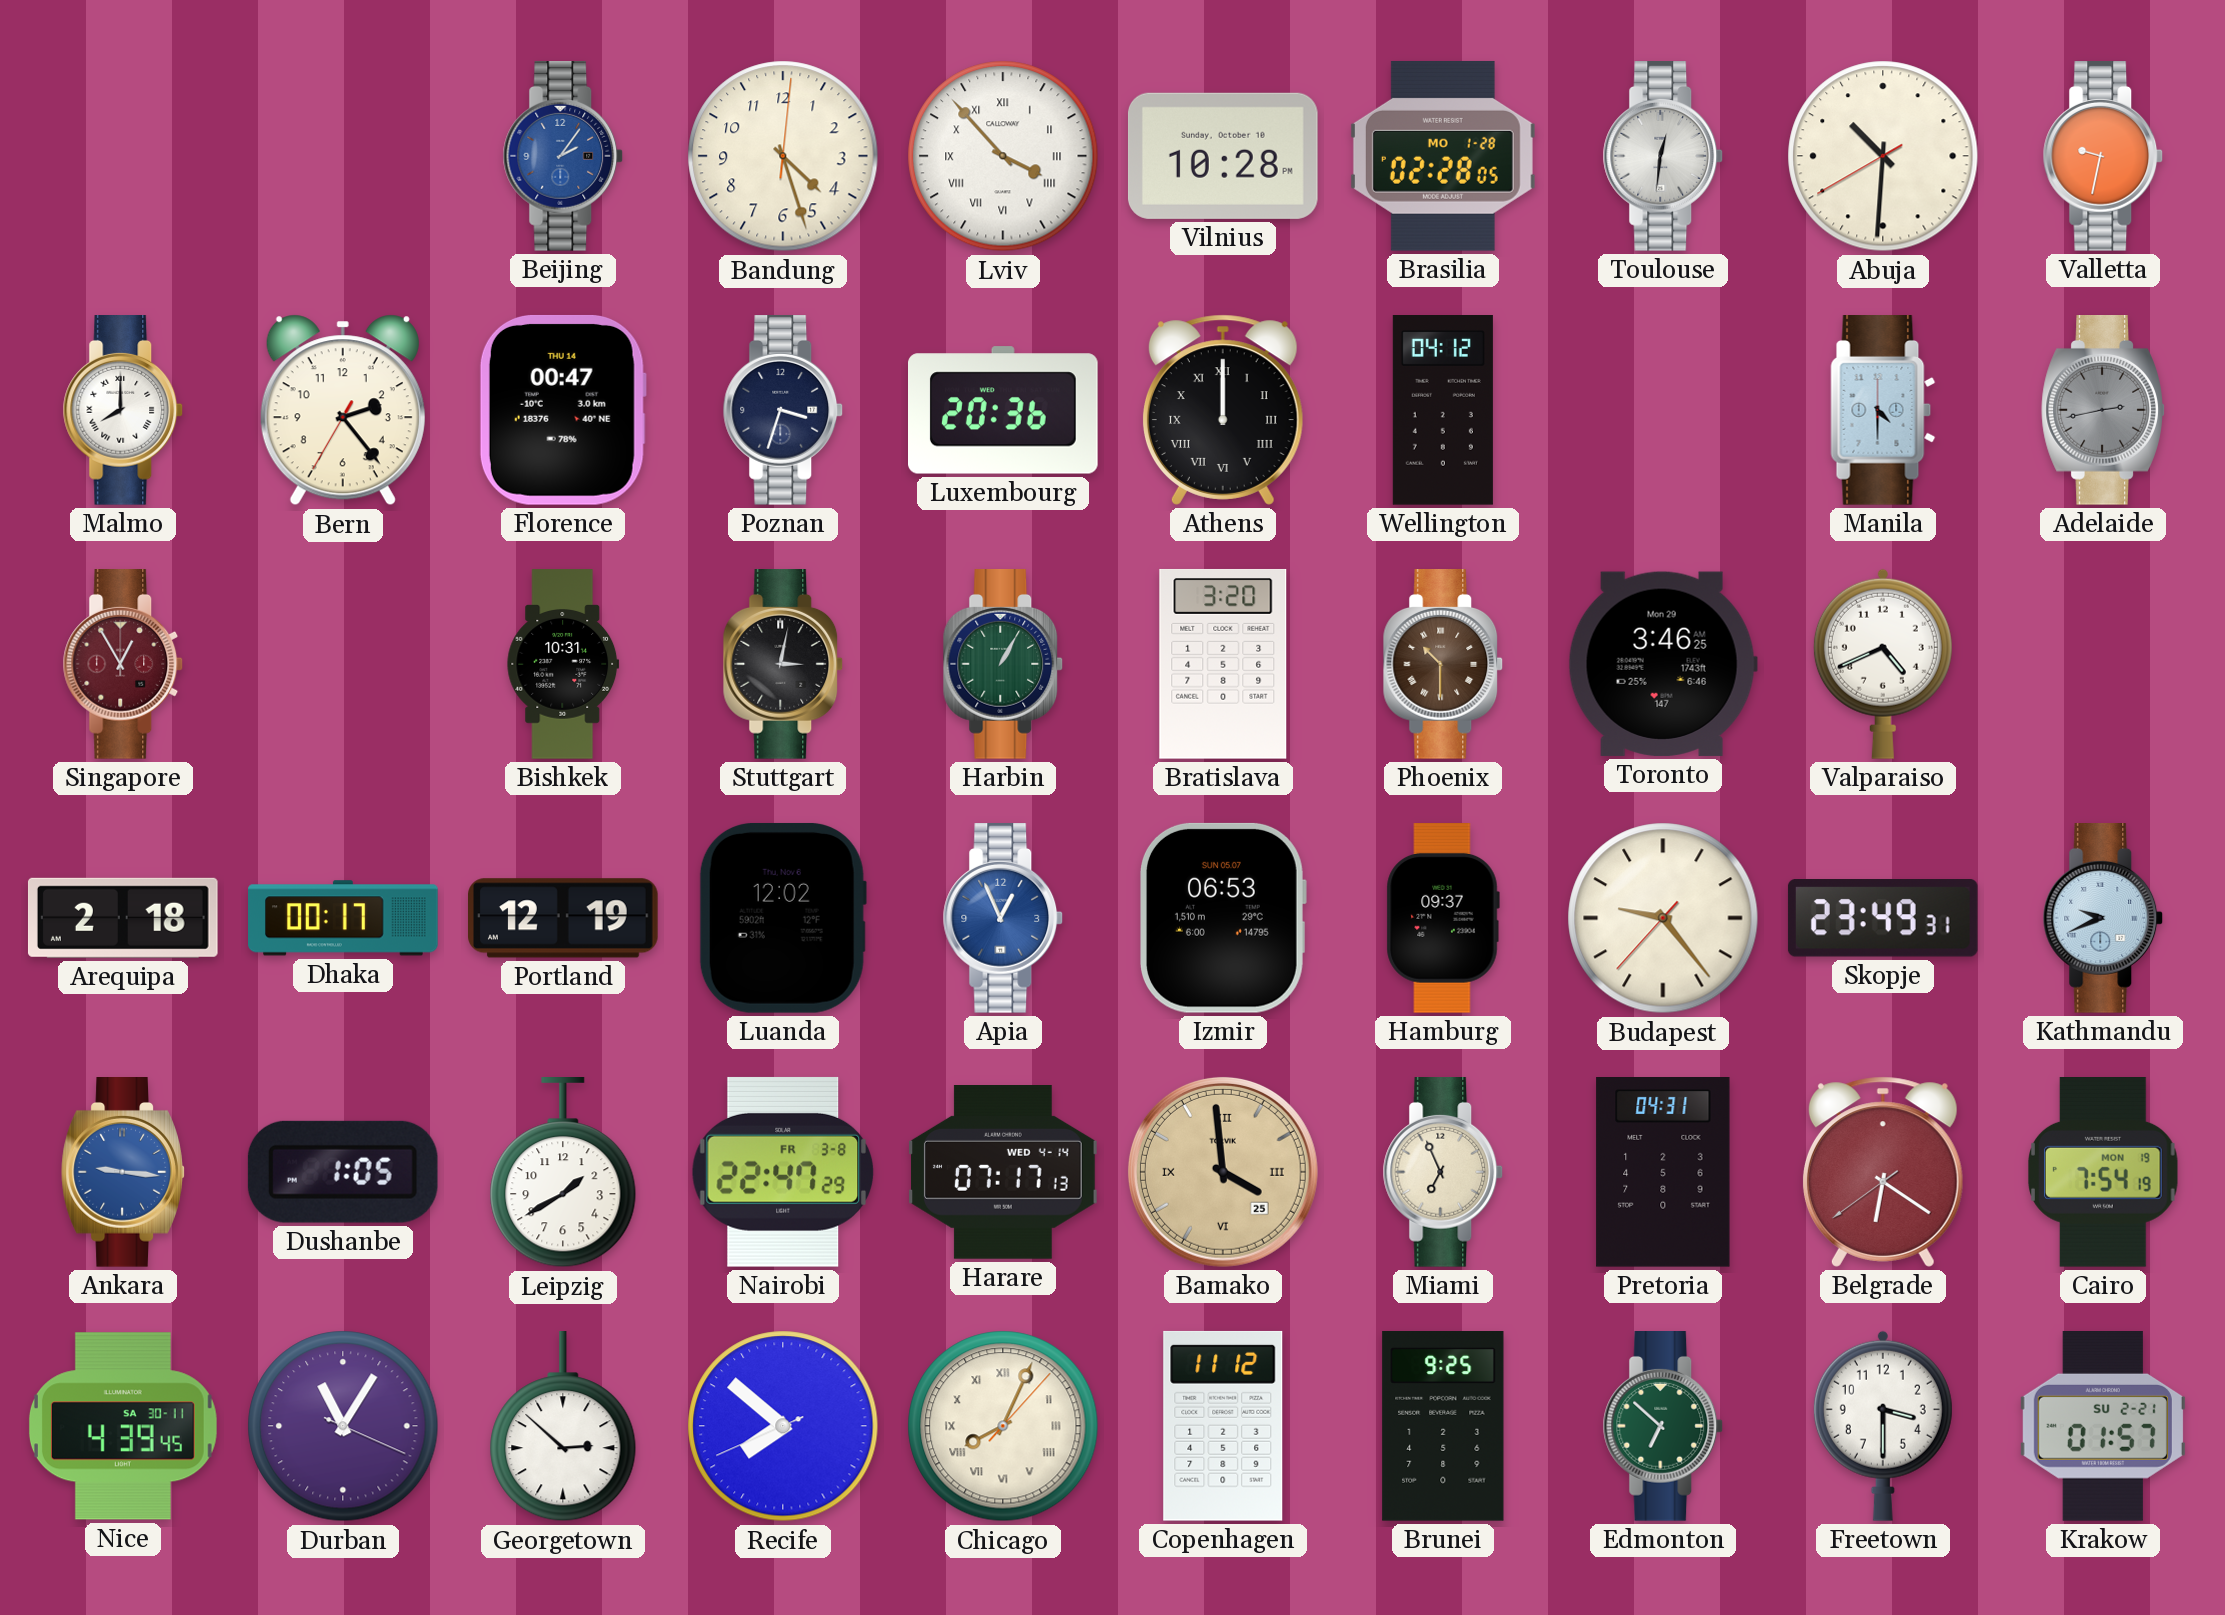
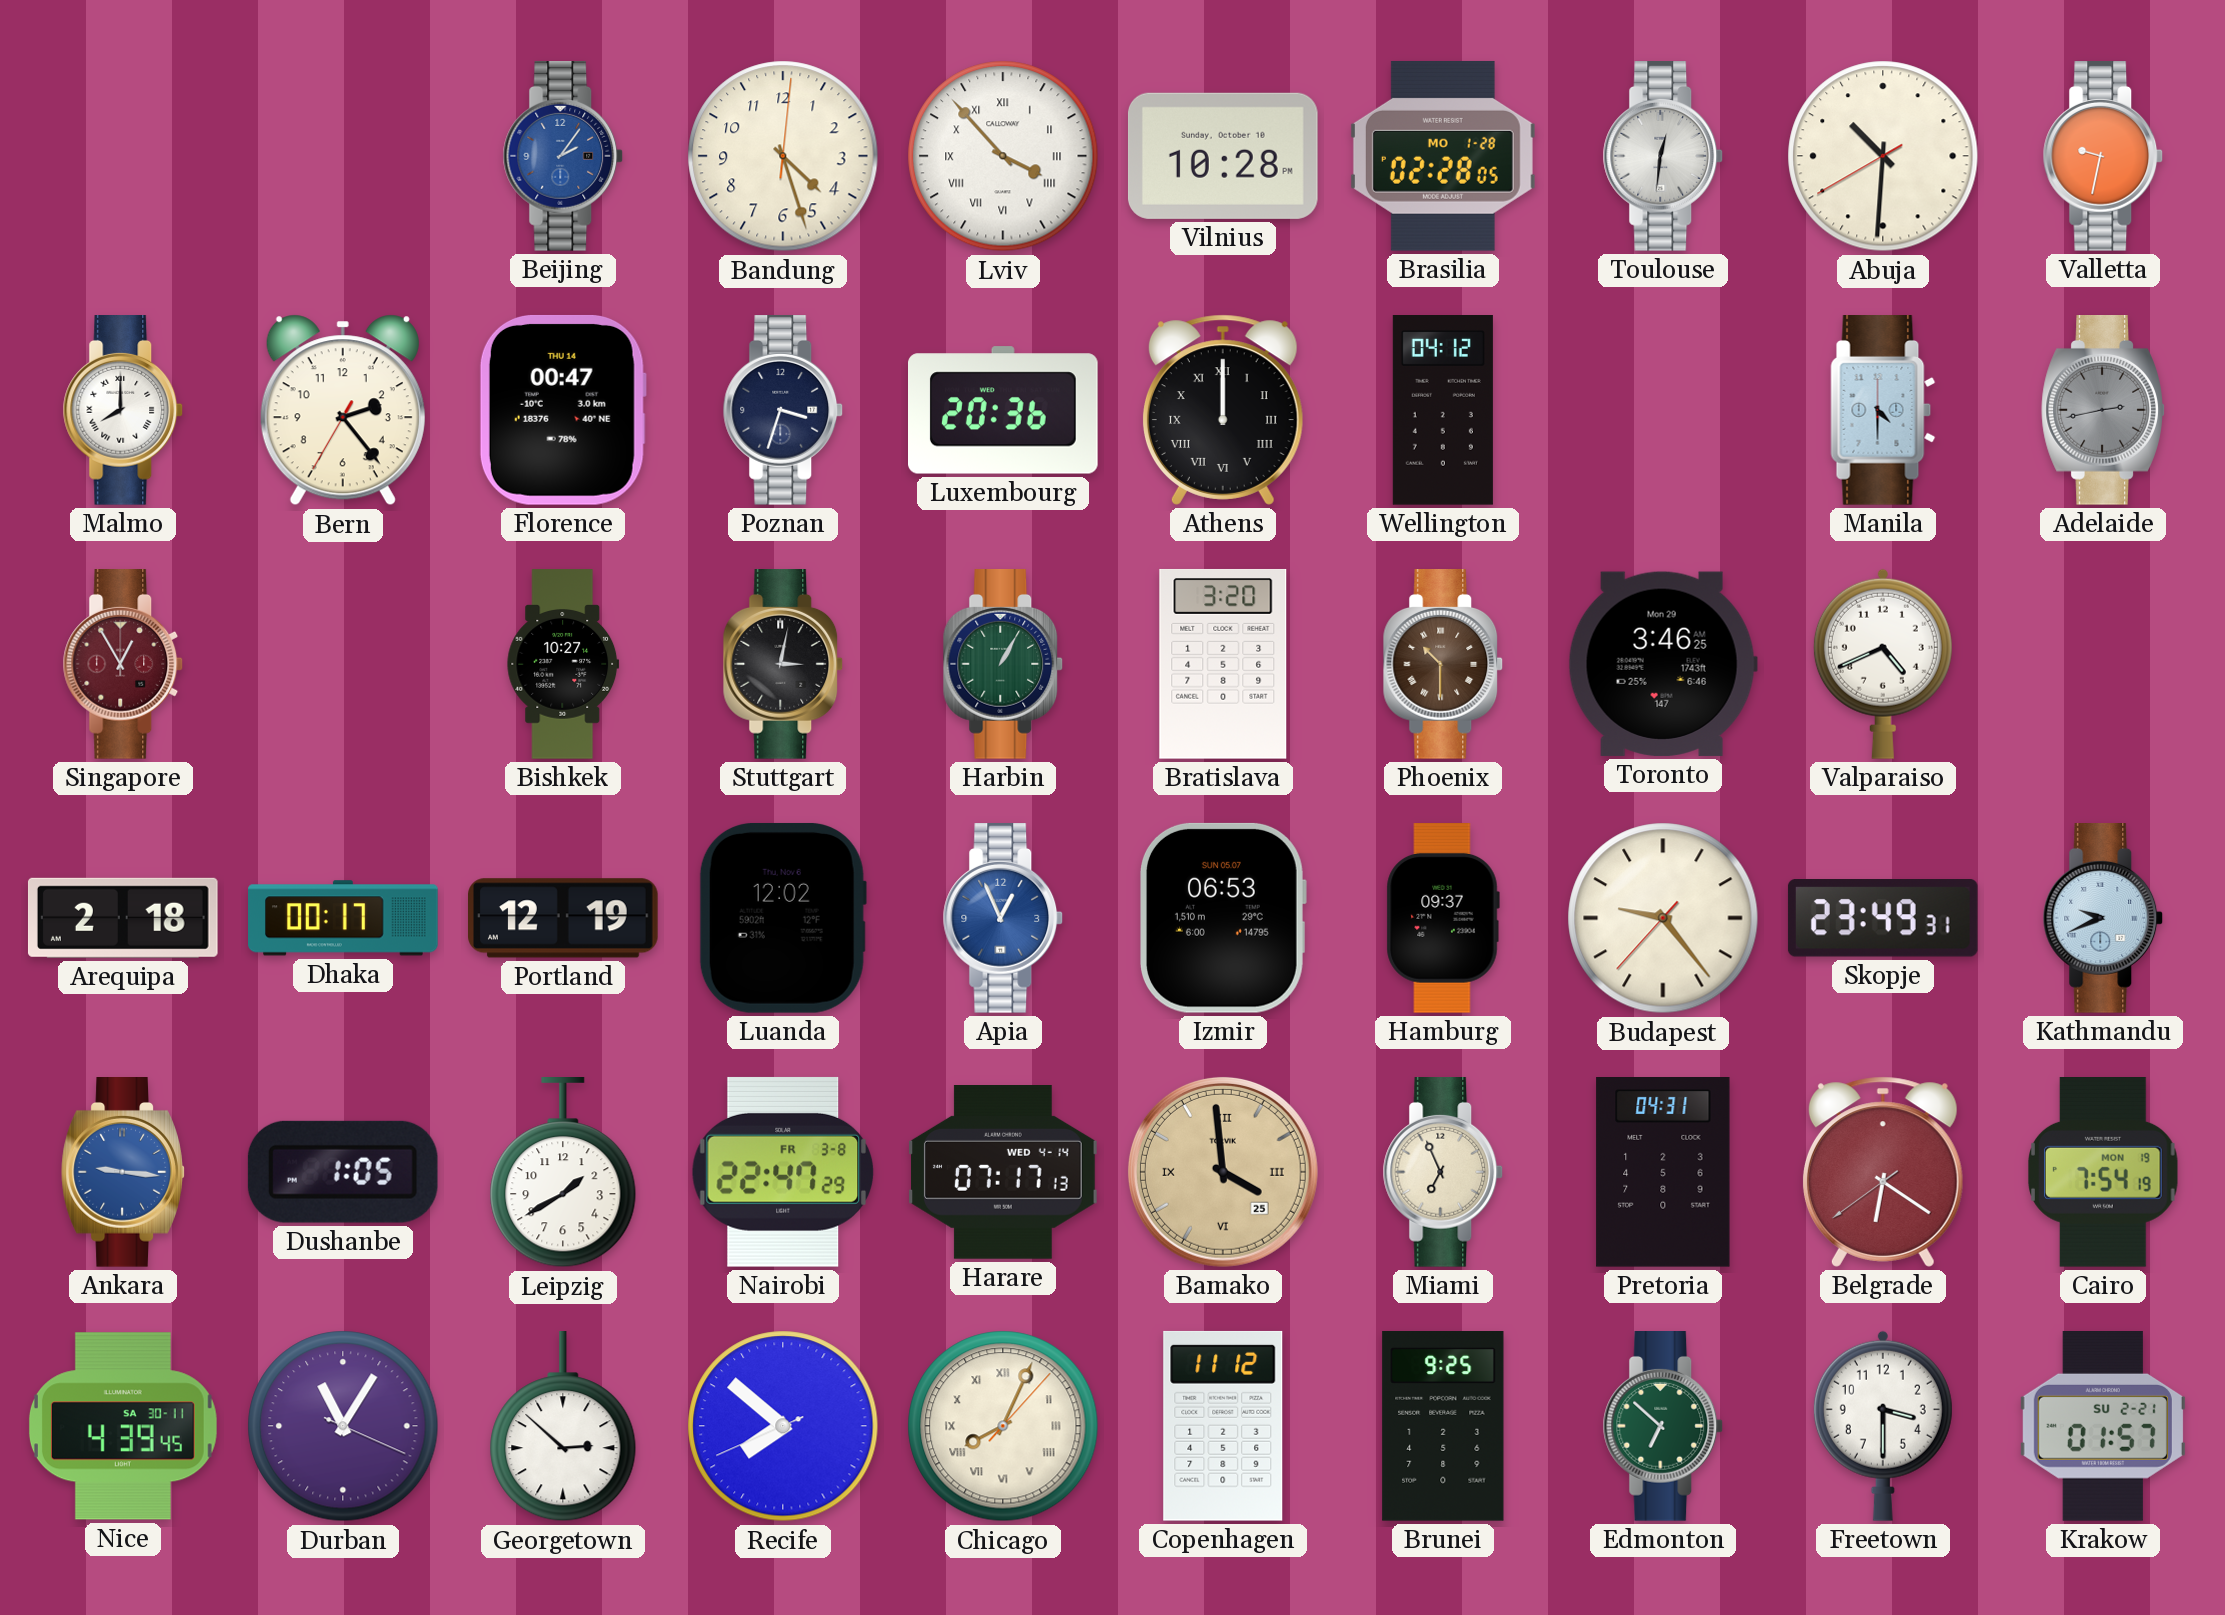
Bishkek: 10:31 -> 10:27
